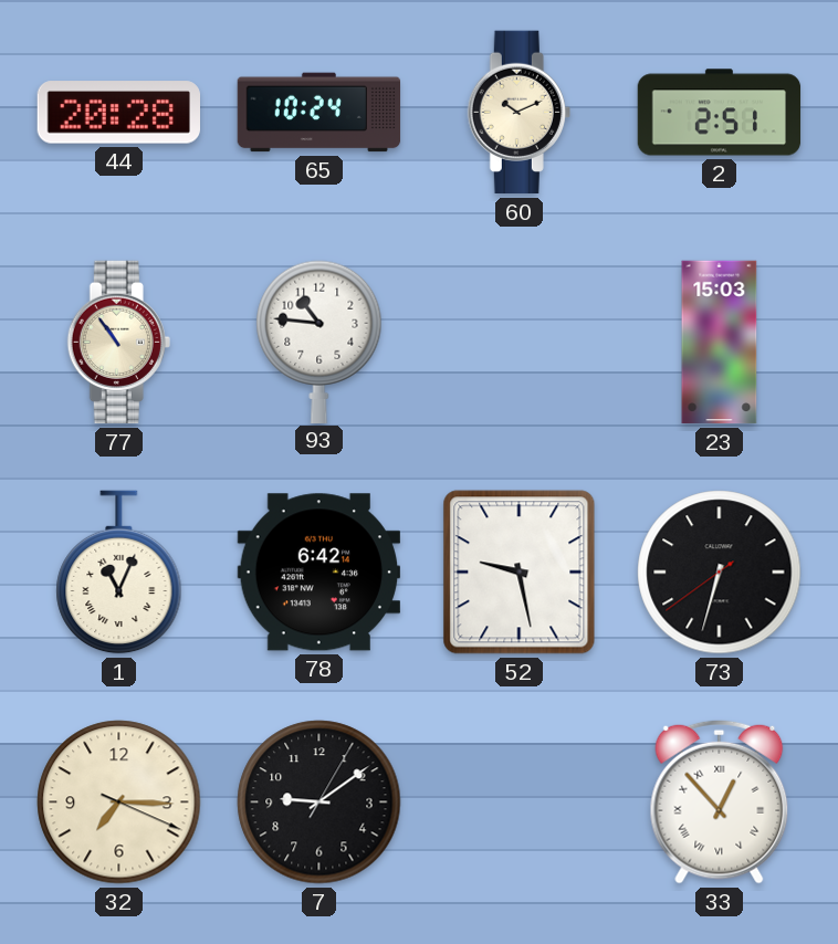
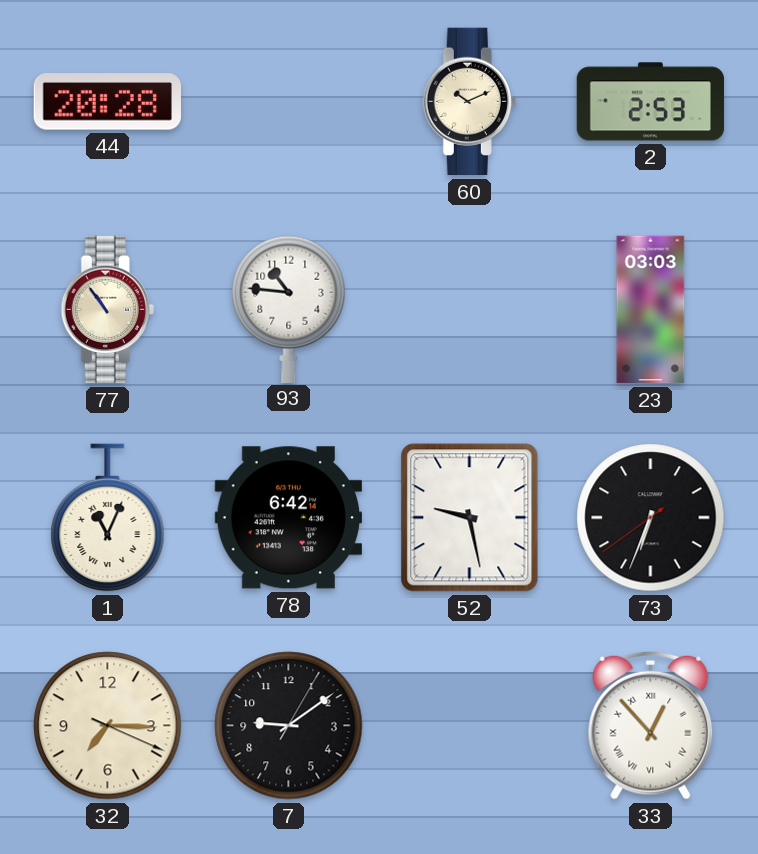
65: 10:24 -> none
2: 2:51 -> 2:53
23: 15:03 -> 03:03
73: 6:32 -> 6:33
